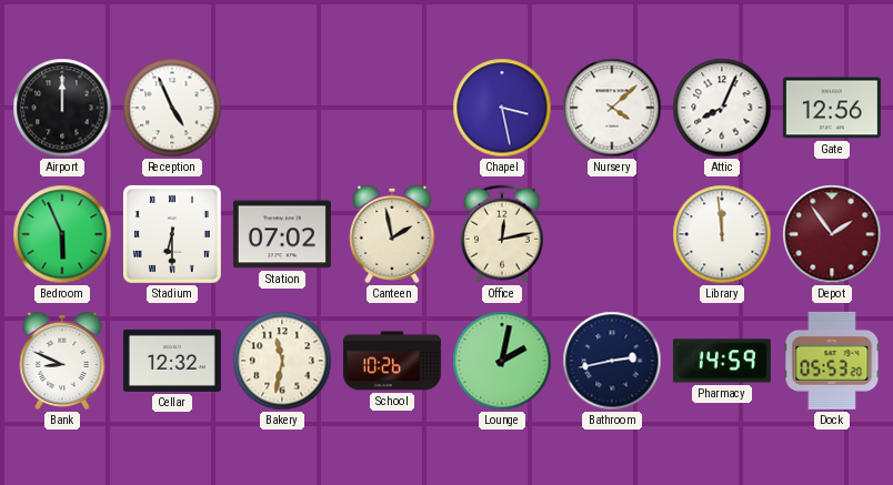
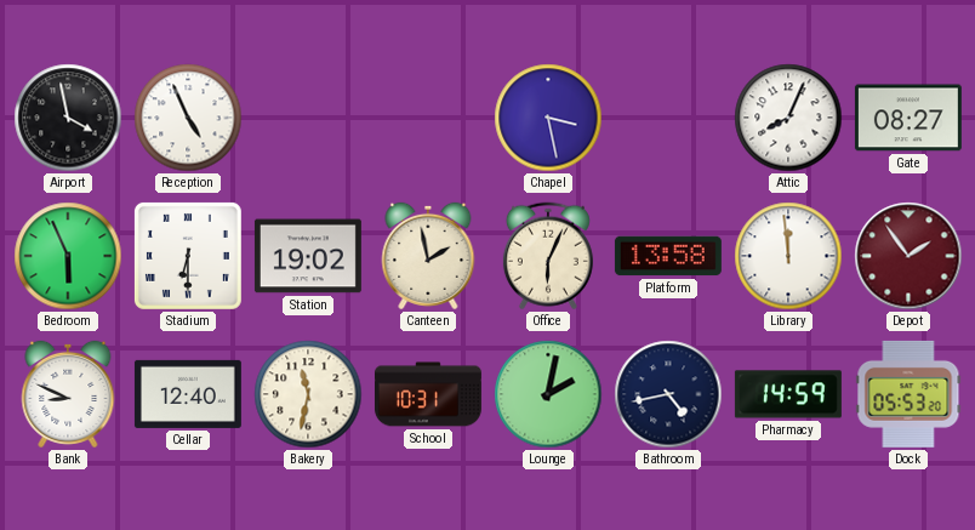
Airport: 12:00 -> 3:58
Nursery: 4:08 -> none
Gate: 12:56 -> 08:27
Station: 07:02 -> 19:02
Office: 12:13 -> 6:04
Platform: none -> 13:58
Cellar: 12:32 -> 12:40
School: 10:26 -> 10:31
Bathroom: 2:43 -> 4:43
